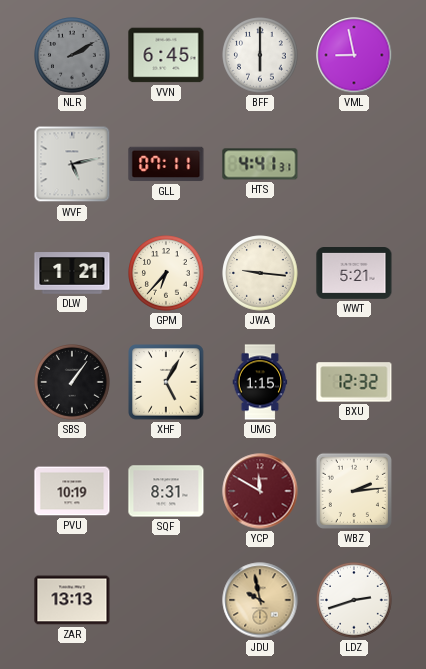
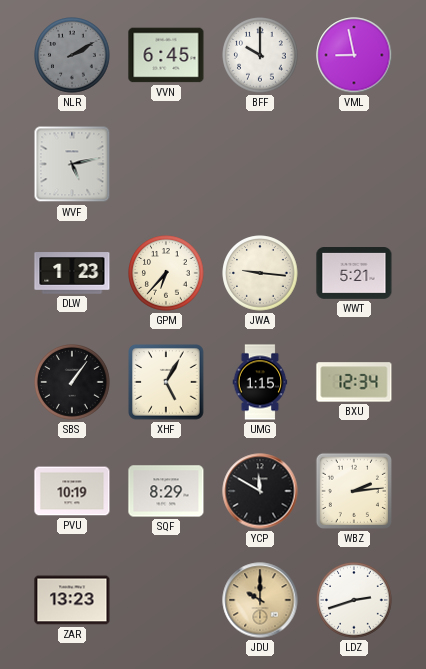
BFF: 6:00 -> 10:00
GLL: 07:11 -> none
HTS: 4:41 -> none
DLW: 1:21 -> 1:23
BXU: 12:32 -> 12:34
SQF: 8:31 -> 8:29
YCP dial: burgundy -> black
ZAR: 13:13 -> 13:23
JDU: 9:58 -> 10:00
